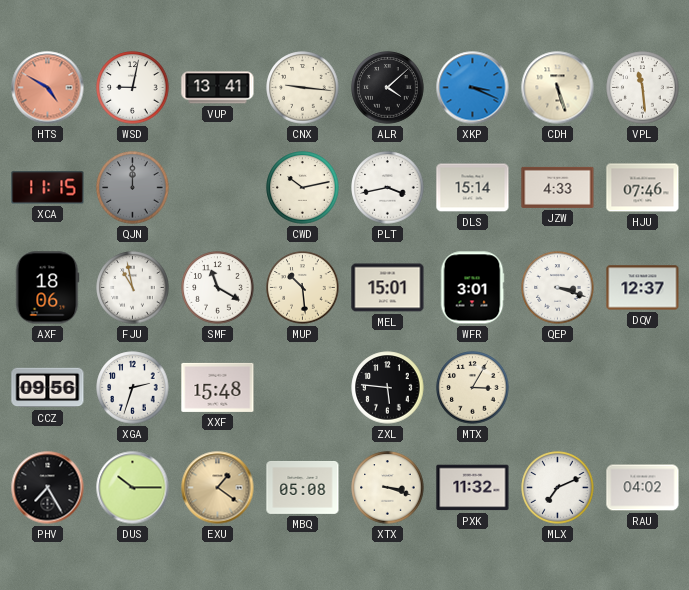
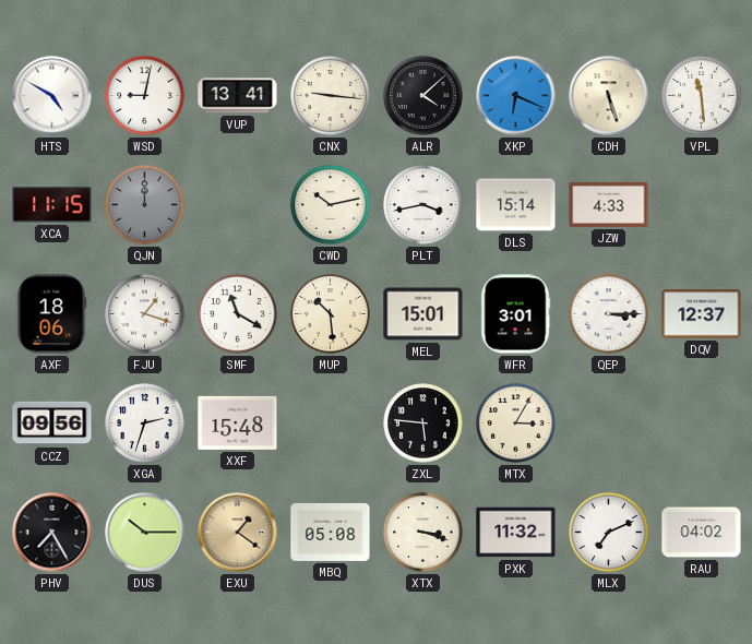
HTS dial: salmon -> white
XKP: 3:19 -> 6:19
HJU: 07:46 -> none
FJU: 10:58 -> 1:18
QEP: 3:18 -> 3:15
